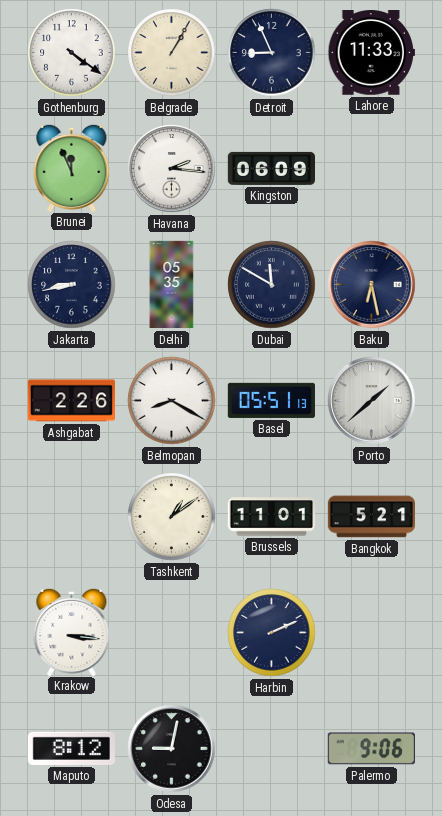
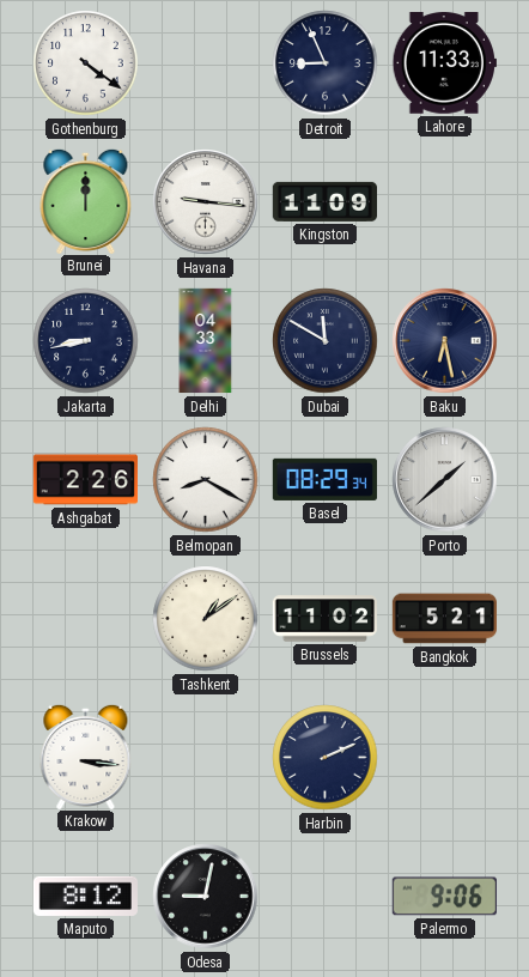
Belgrade: 1:05 -> none
Brunei: 11:56 -> 12:00
Havana: 2:16 -> 9:16
Kingston: 06:09 -> 11:09
Delhi: 05:35 -> 04:33
Basel: 05:51 -> 08:29
Brussels: 11:01 -> 11:02
